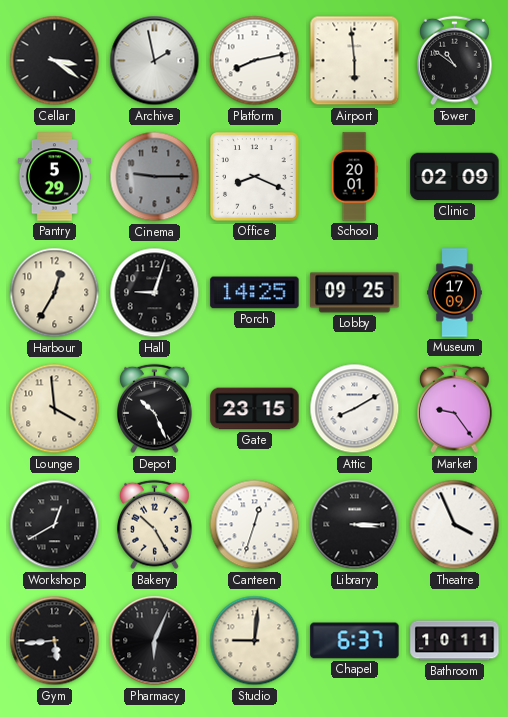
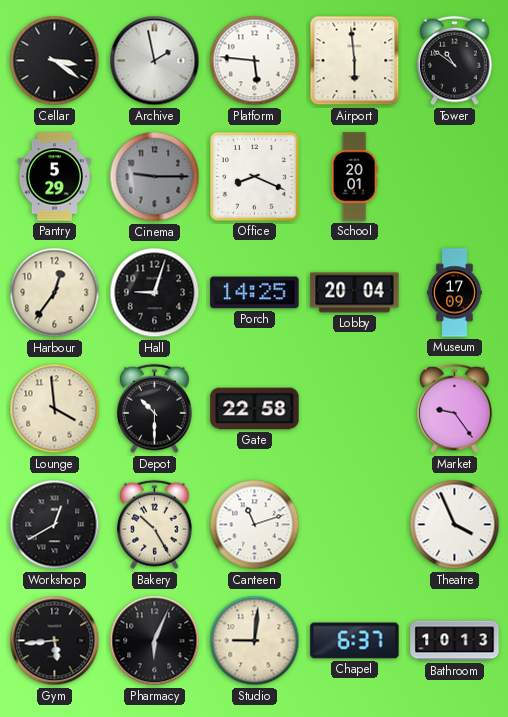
Platform: 8:13 -> 5:46
Clinic: 02:09 -> none
Harbour: 12:35 -> 12:36
Lobby: 09:25 -> 20:04
Depot: 10:26 -> 10:30
Gate: 23:15 -> 22:58
Attic: 8:10 -> none
Canteen: 12:33 -> 11:12
Library: 3:15 -> none
Bathroom: 10:11 -> 10:13
